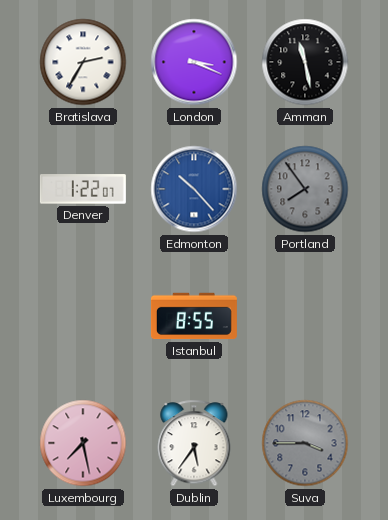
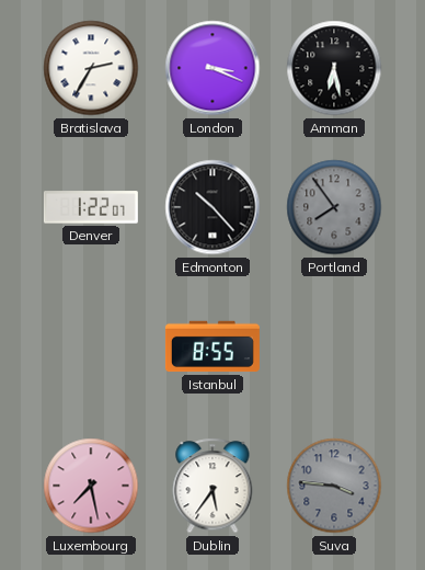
Amman: 11:28 -> 6:28
Edmonton dial: blue -> black
Suva: 3:45 -> 3:46
